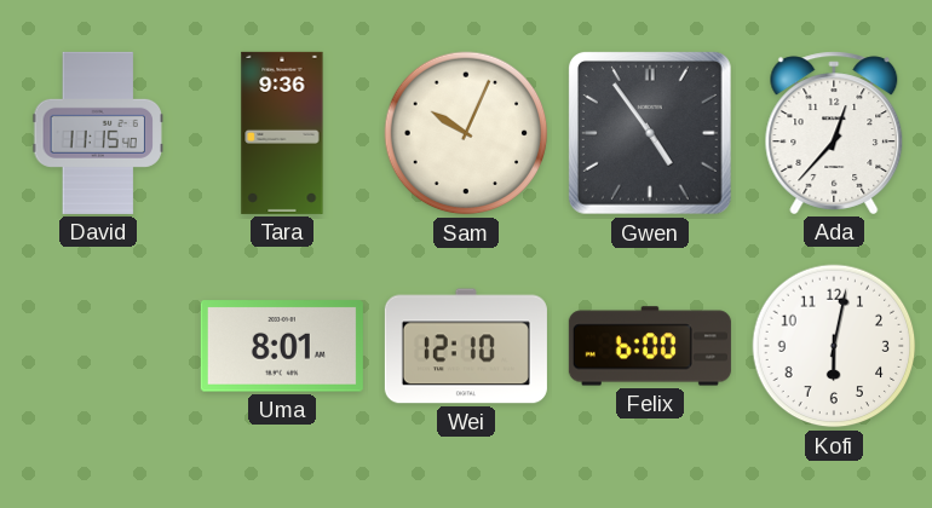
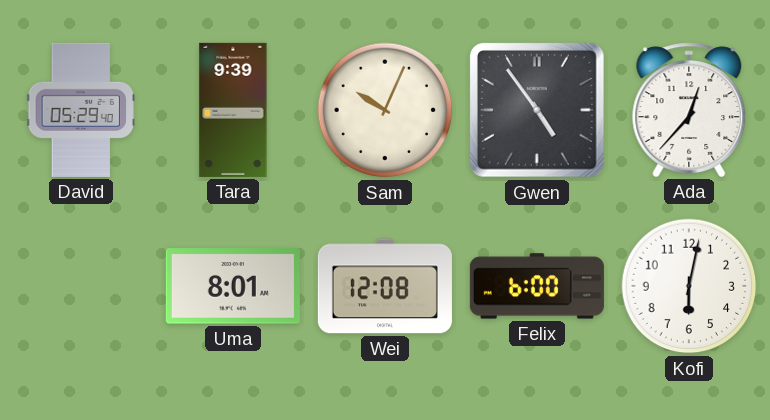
David: 11:15 -> 05:29
Tara: 9:36 -> 9:39
Wei: 12:10 -> 12:08
